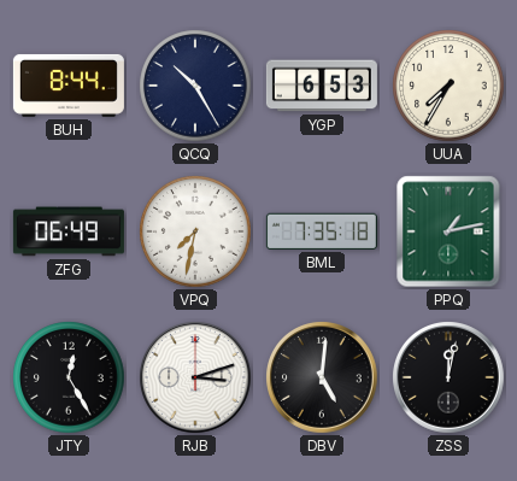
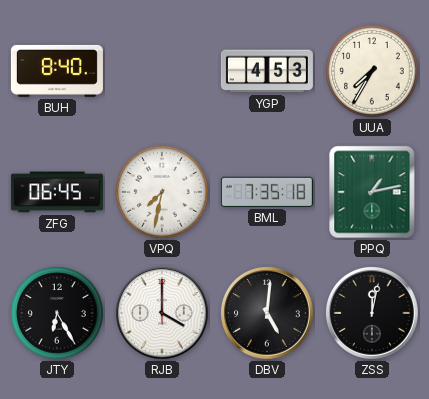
BUH: 8:44 -> 8:40
QCQ: 10:25 -> none
YGP: 6:53 -> 4:53
ZFG: 06:49 -> 06:45
JTY: 12:25 -> 6:25
RJB: 3:12 -> 4:00
